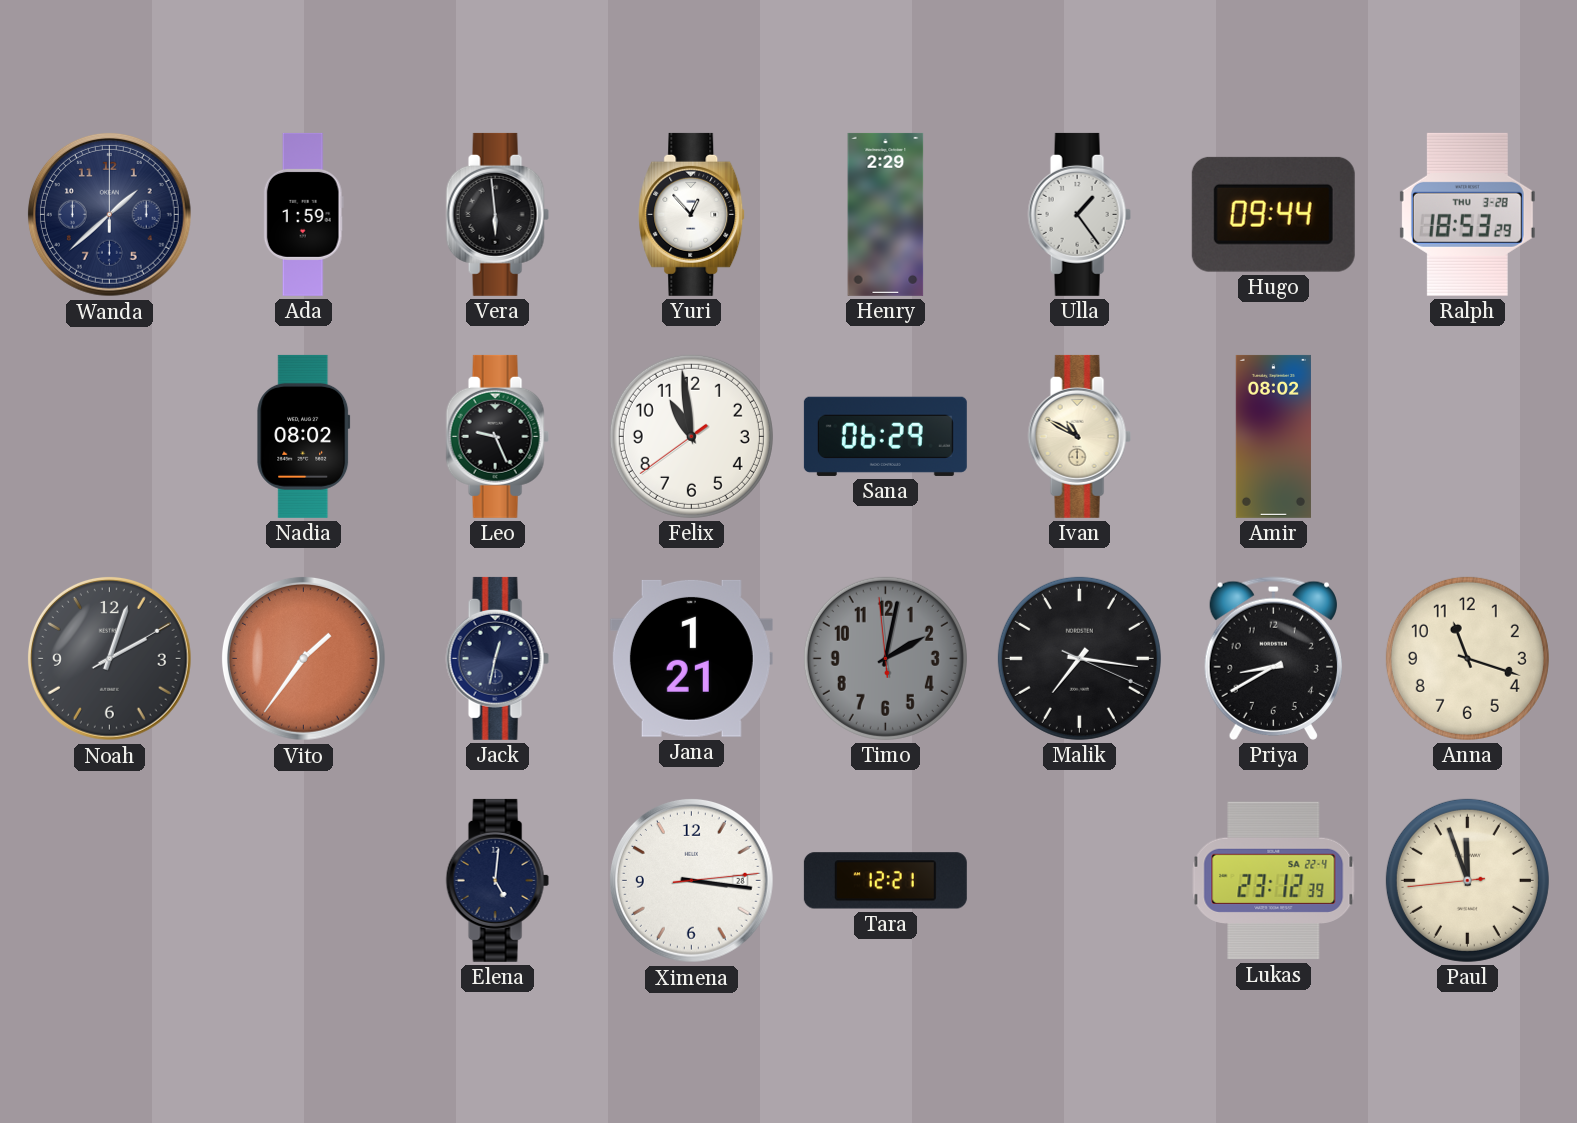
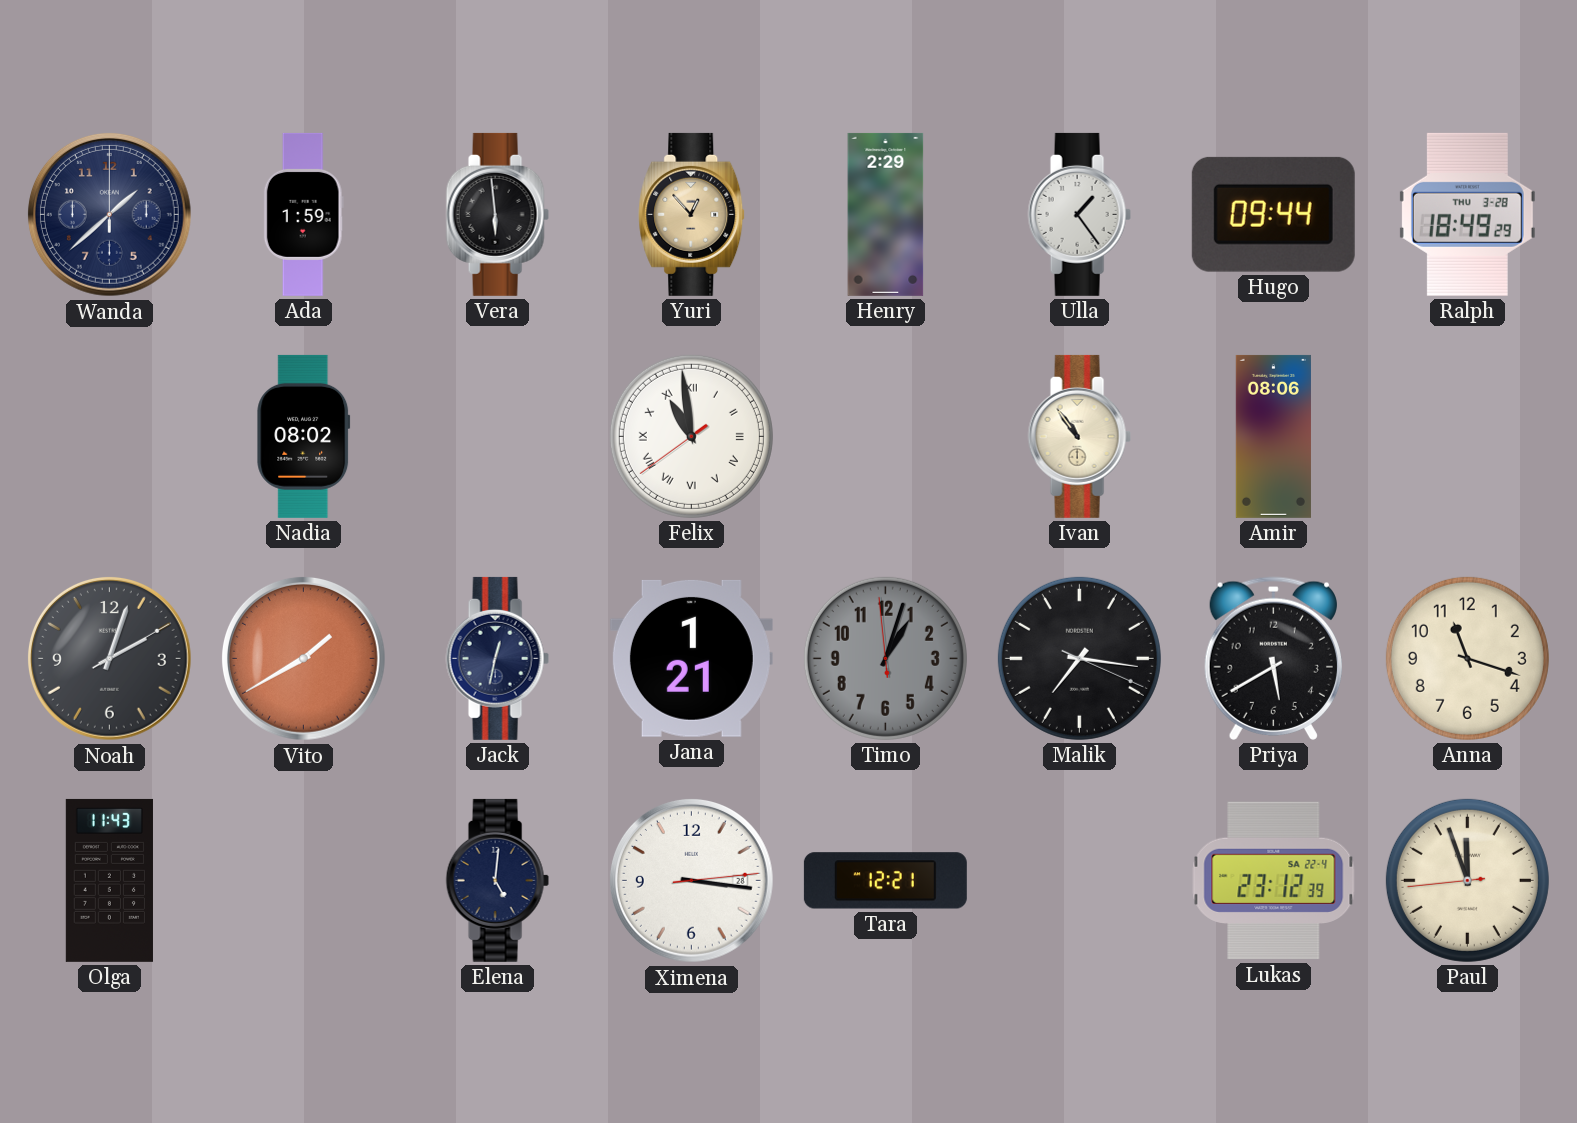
Yuri dial: white -> champagne
Ralph: 18:53 -> 18:49
Leo: 9:26 -> none
Felix numerals: Arabic -> Roman
Sana: 06:29 -> none
Ivan: 10:50 -> 10:54
Amir: 08:02 -> 08:06
Vito: 1:36 -> 1:40
Timo: 2:01 -> 1:02
Priya: 8:40 -> 5:40
Olga: none -> 11:43
